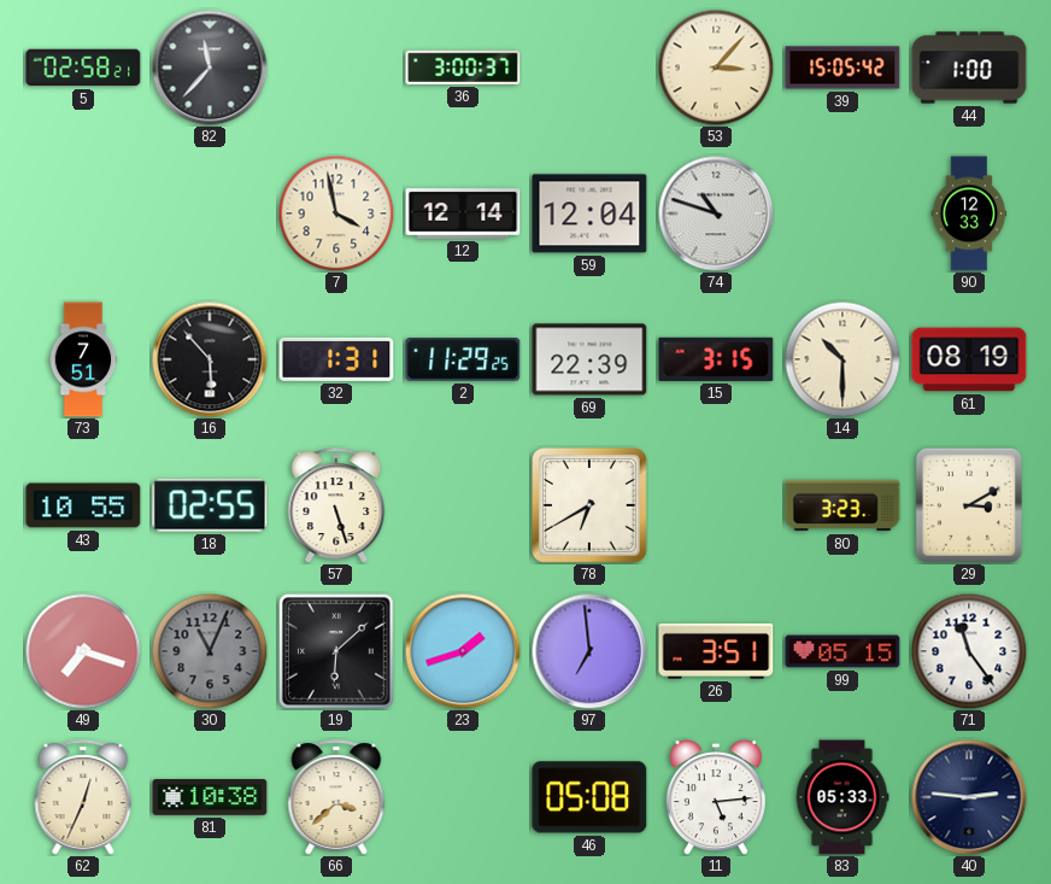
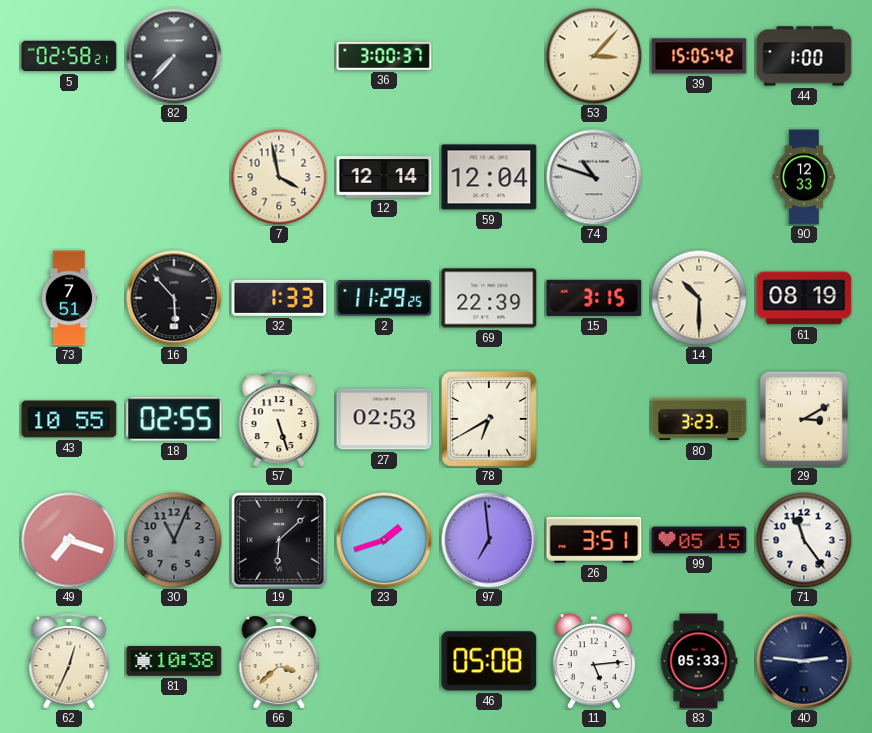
82: 11:37 -> 7:37
32: 1:31 -> 1:33
27: none -> 02:53
